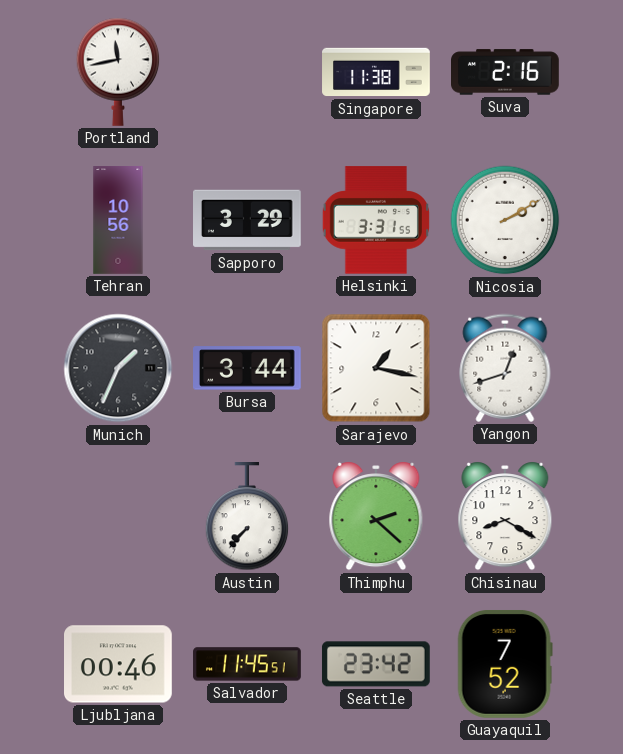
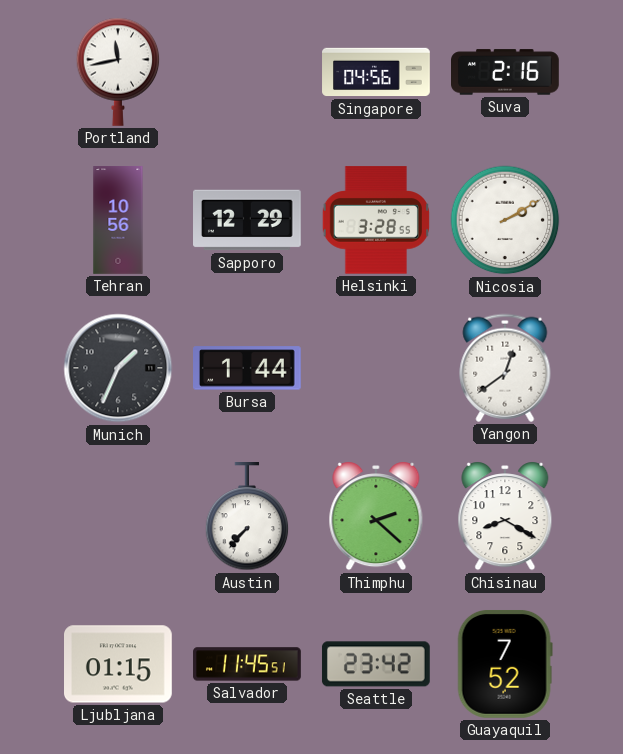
Singapore: 11:38 -> 04:56
Sapporo: 3:29 -> 12:29
Helsinki: 3:31 -> 3:28
Bursa: 3:44 -> 1:44
Sarajevo: 1:17 -> none
Yangon: 12:42 -> 12:39
Ljubljana: 00:46 -> 01:15
